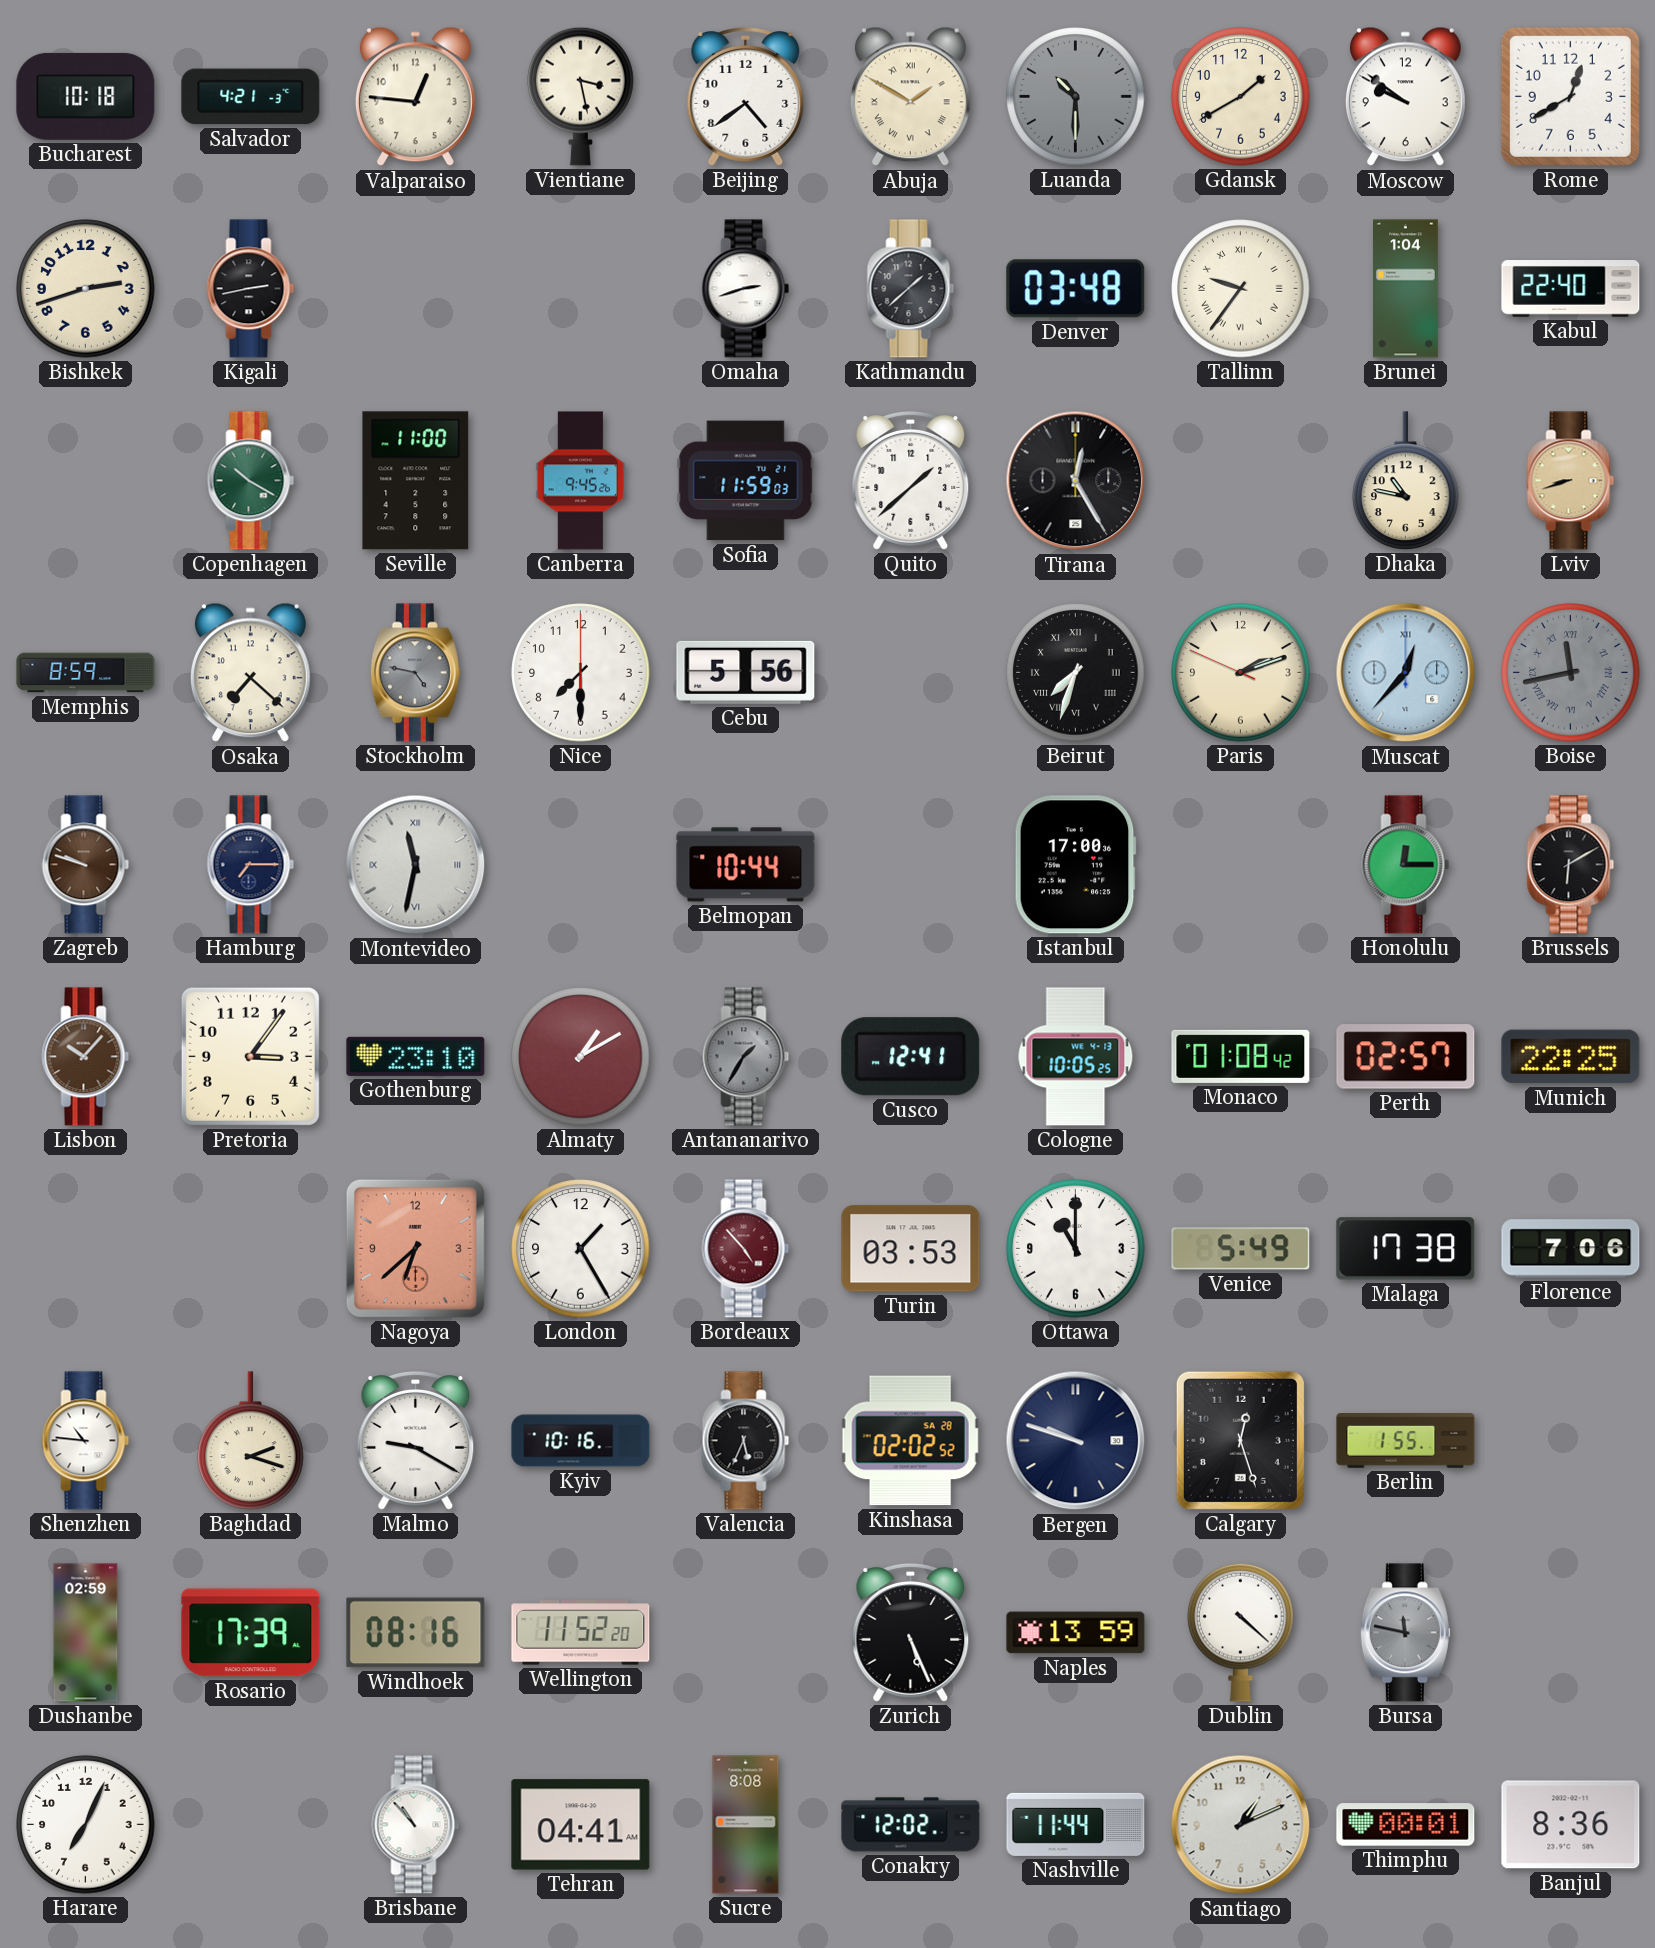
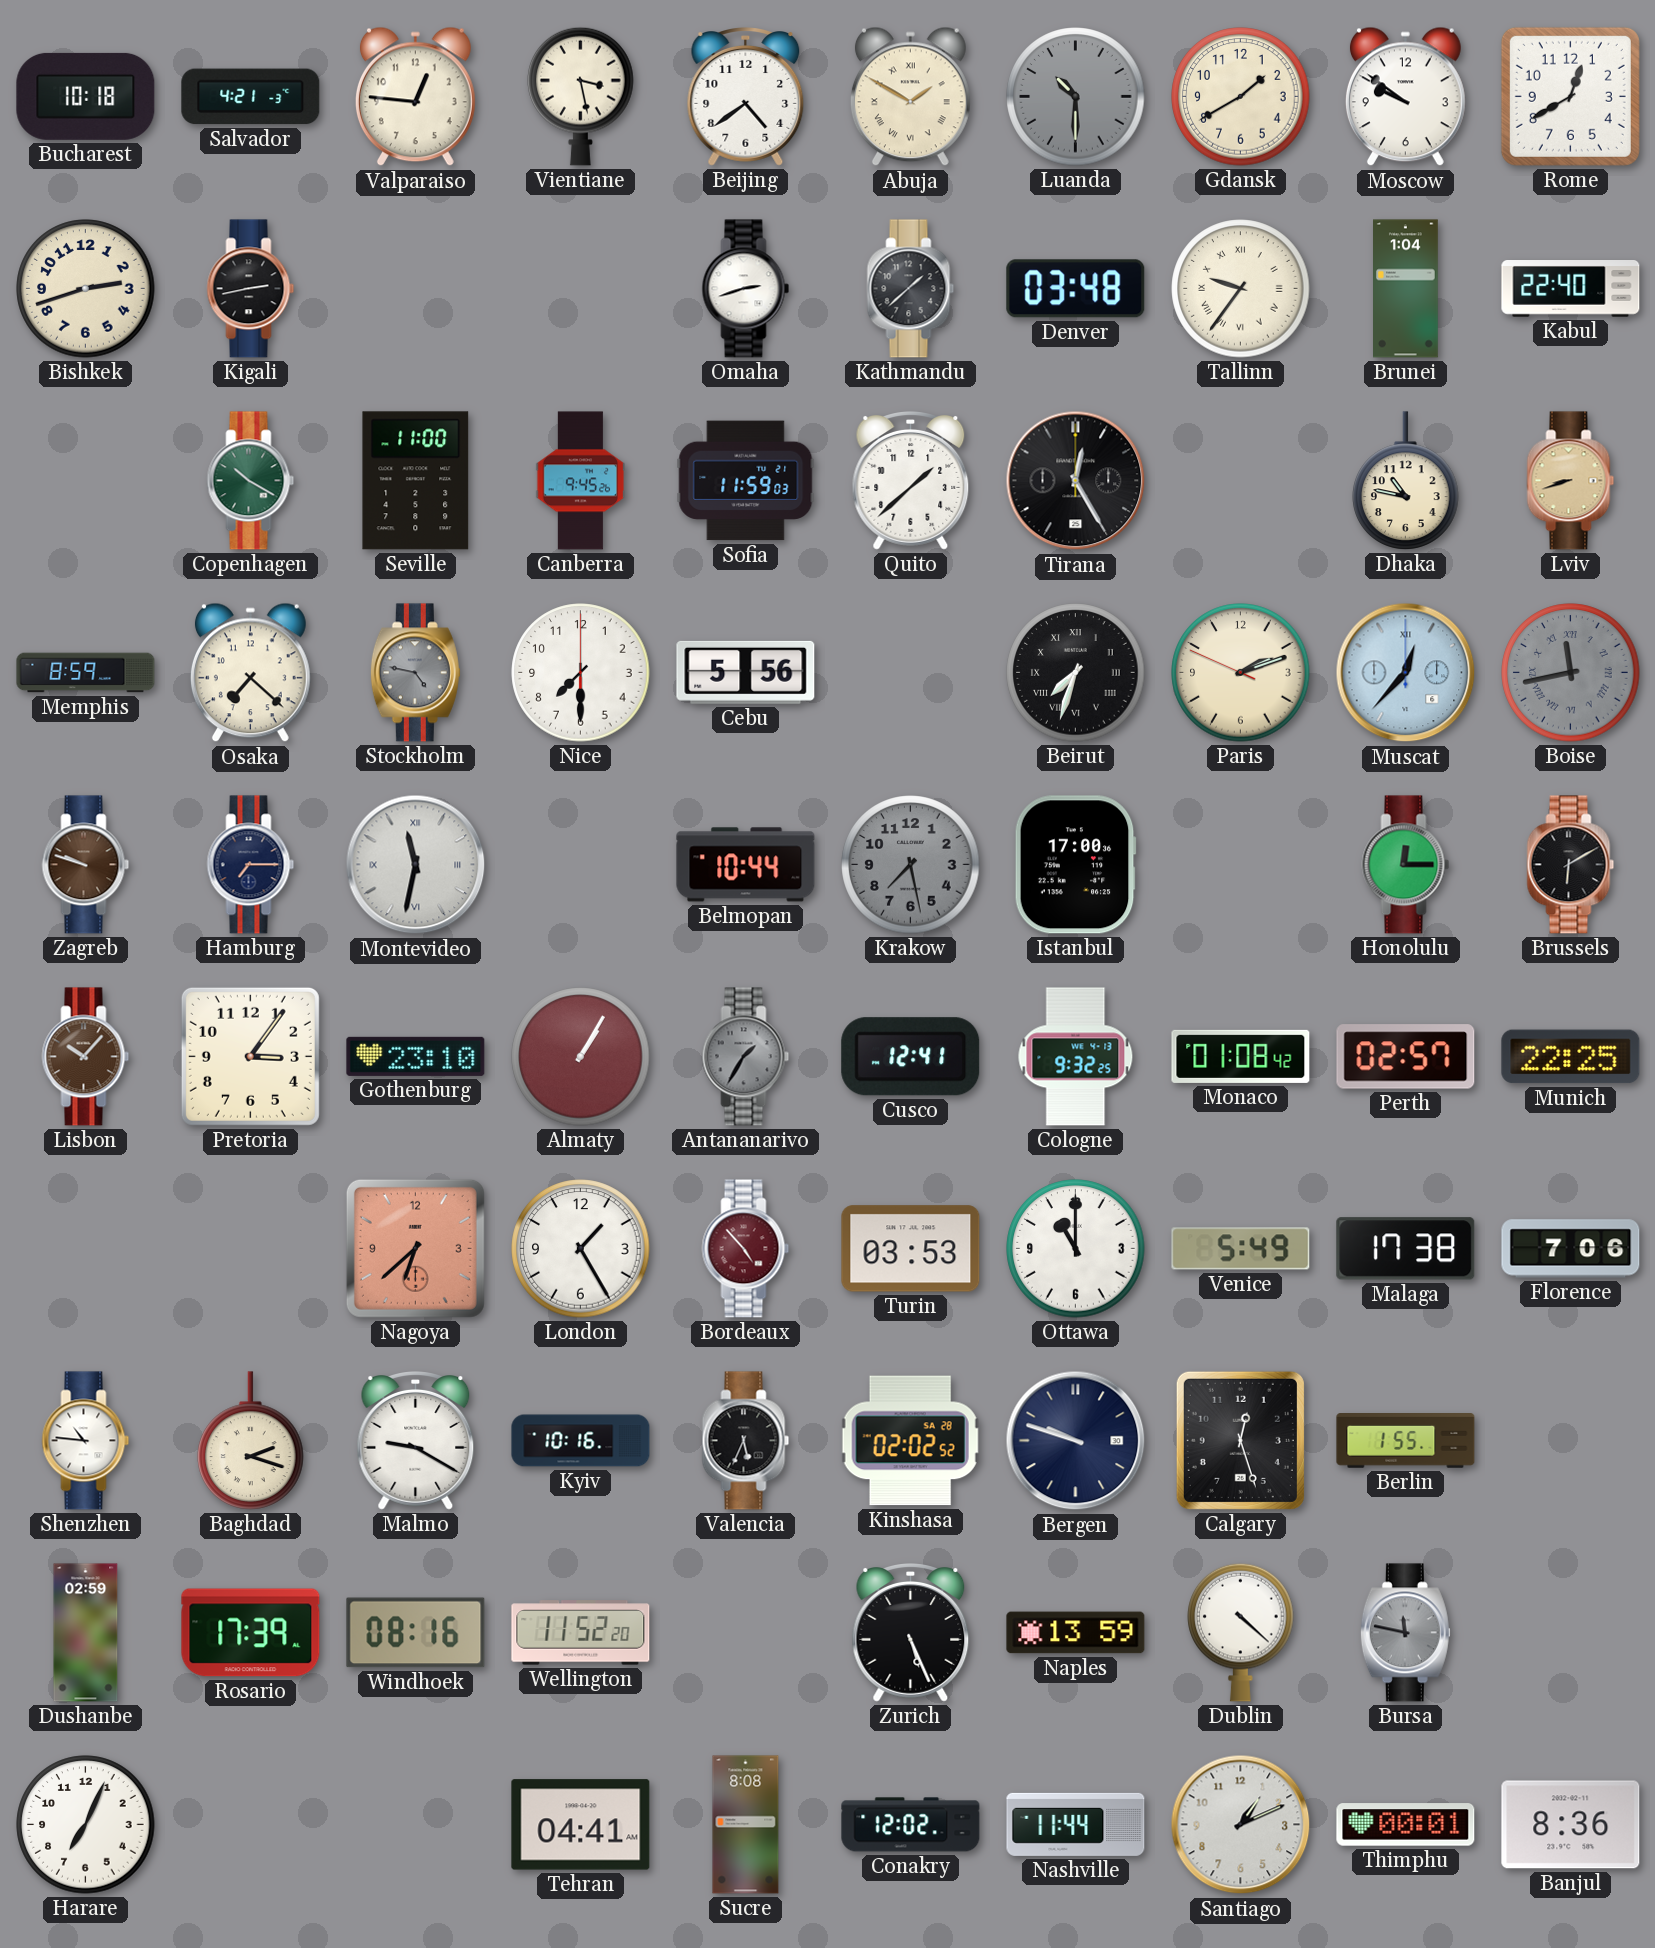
Krakow: none -> 7:28
Almaty: 1:10 -> 1:05
Cologne: 10:05 -> 9:32
Brisbane: 10:53 -> none
